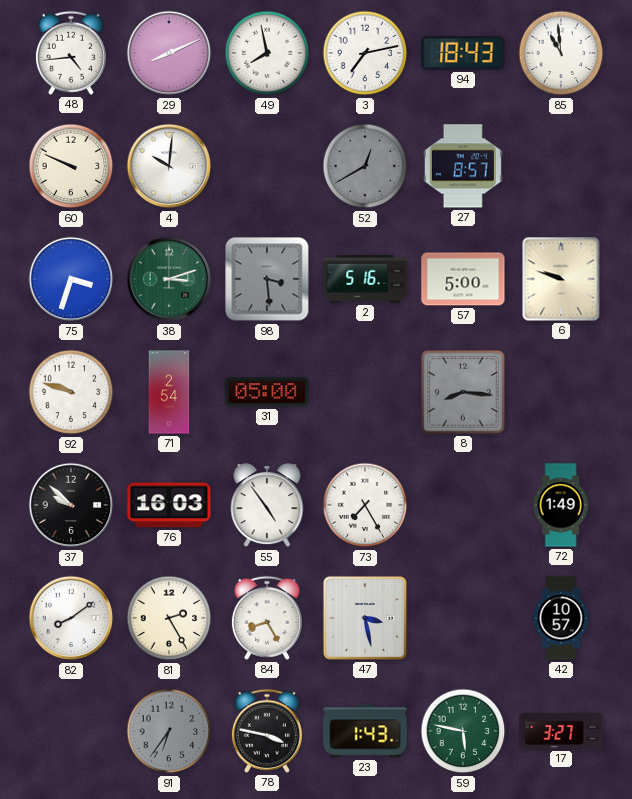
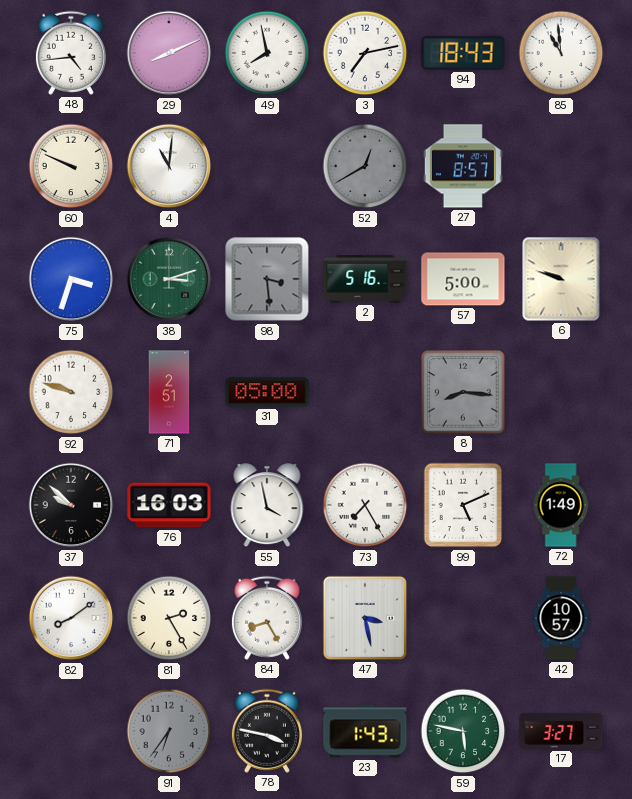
4: 10:01 -> 11:01
71: 2:54 -> 2:51
55: 4:54 -> 3:58
99: none -> 5:11
